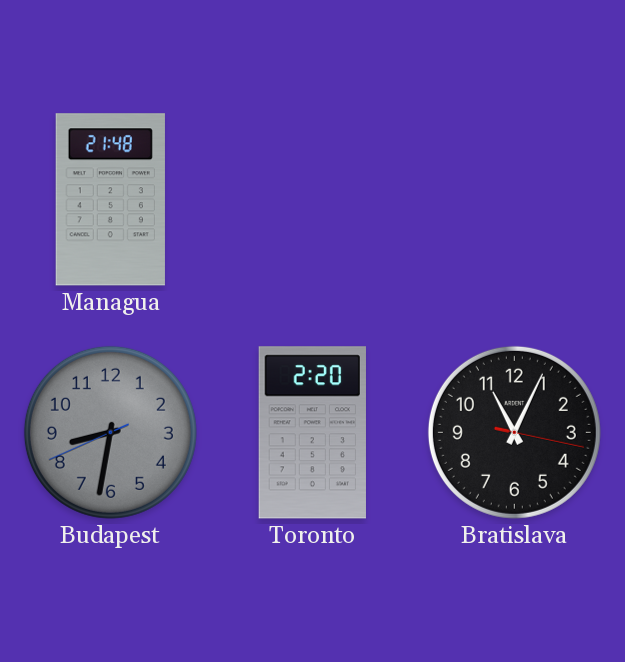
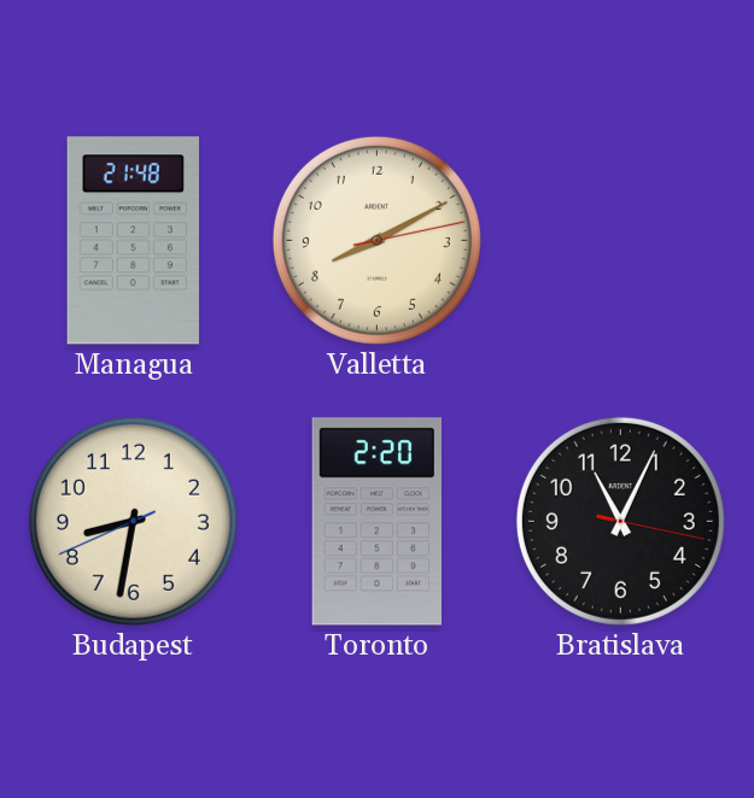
Valletta: none -> 8:10
Budapest dial: grey -> cream
